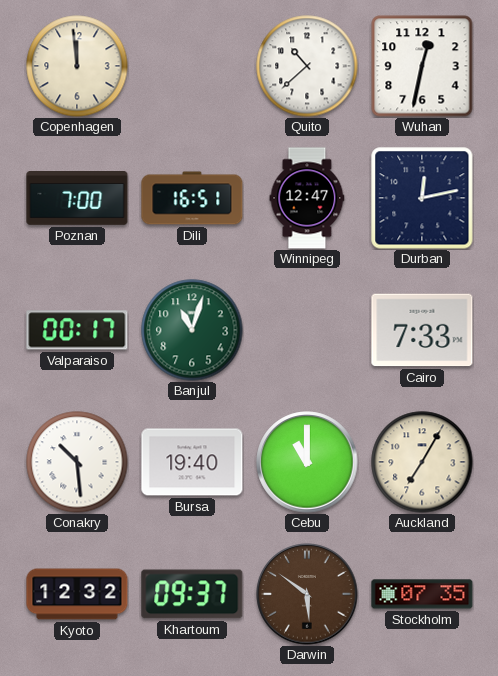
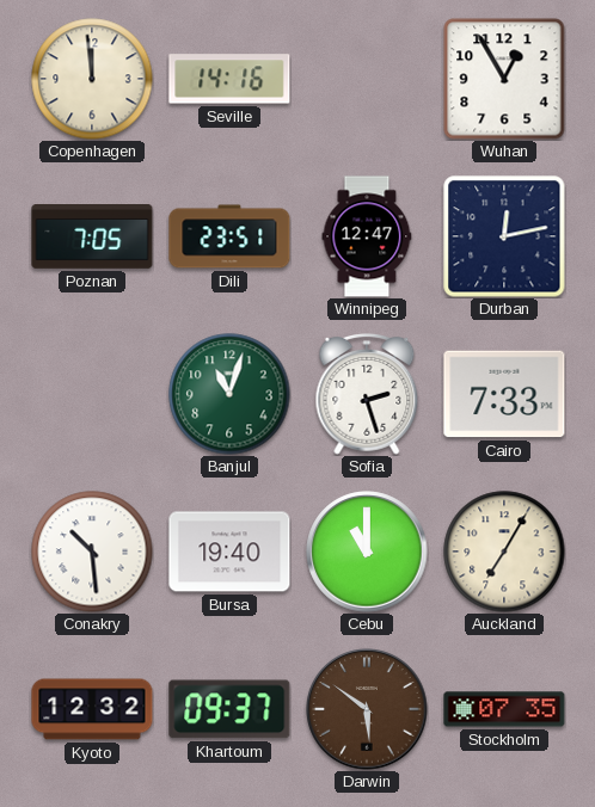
Seville: none -> 14:16
Quito: 10:38 -> none
Wuhan: 12:32 -> 12:55
Poznan: 7:00 -> 7:05
Dili: 16:51 -> 23:51
Valparaiso: 00:17 -> none
Sofia: none -> 2:27
